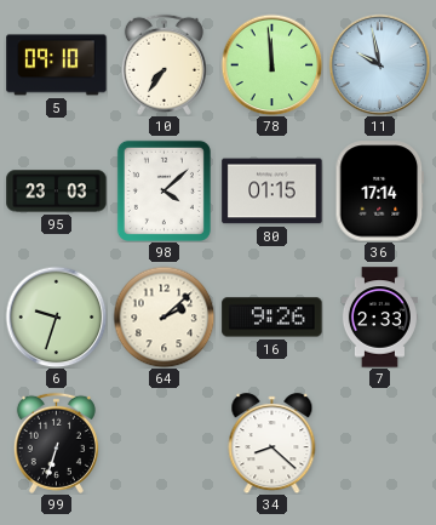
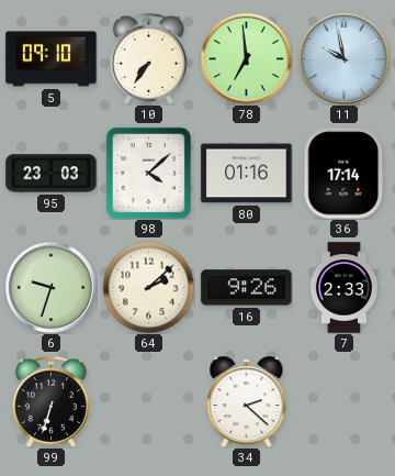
78: 11:59 -> 6:59
80: 01:15 -> 01:16
34: 8:22 -> 2:22
